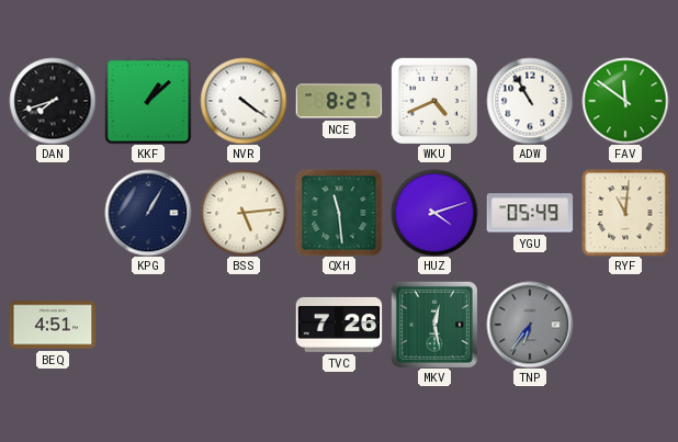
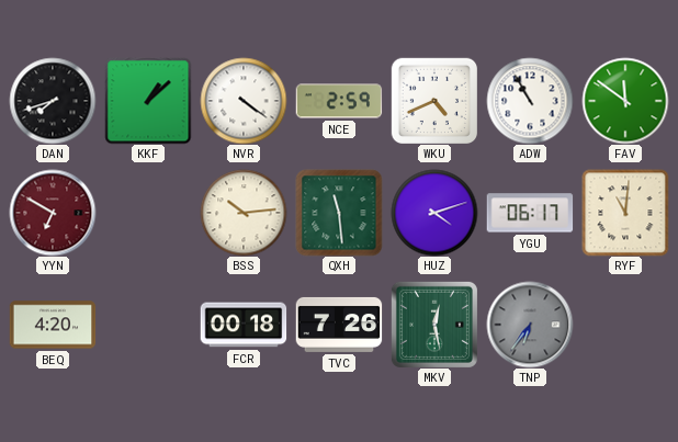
NCE: 8:27 -> 2:59
YYN: none -> 6:50
KPG: 1:05 -> none
BSS: 5:14 -> 10:14
YGU: 05:49 -> 06:17
BEQ: 4:51 -> 4:20
FCR: none -> 00:18
